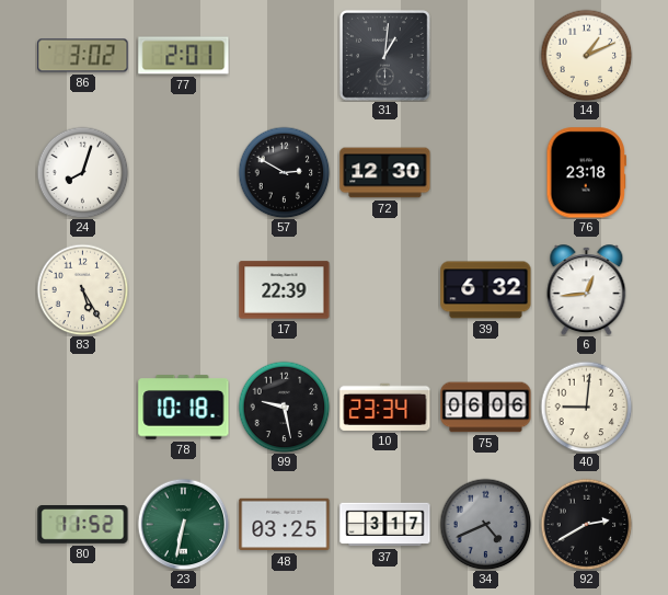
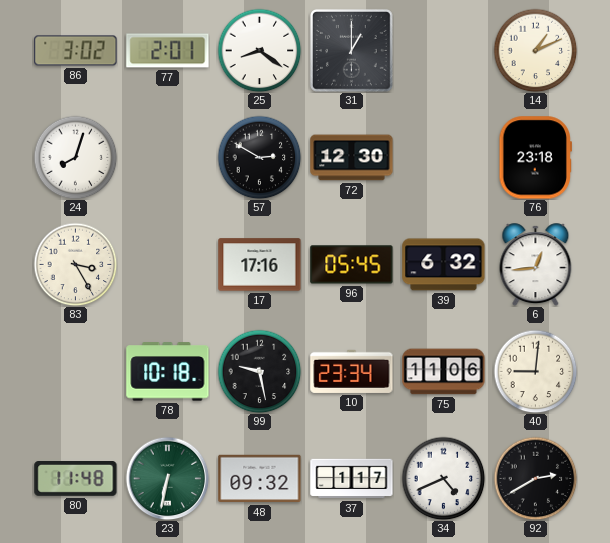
25: none -> 8:21
31: 1:01 -> 1:00
83: 5:25 -> 3:25
17: 22:39 -> 17:16
96: none -> 05:45
75: 06:06 -> 11:06
80: 11:52 -> 11:48
48: 03:25 -> 09:32
37: 3:17 -> 1:17
34 dial: grey -> white
